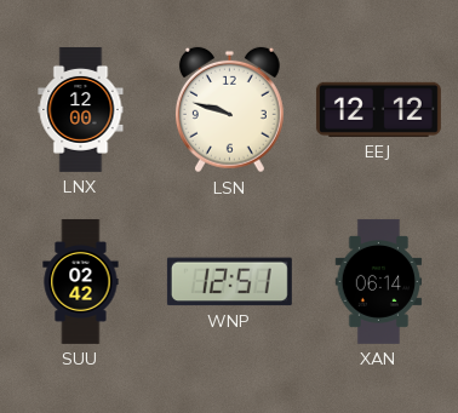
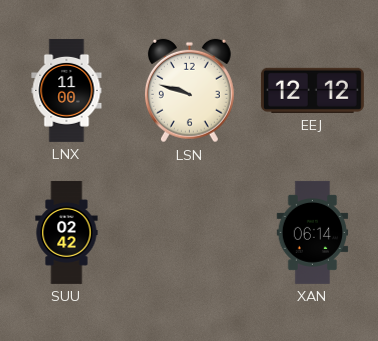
LNX: 12:00 -> 11:00
WNP: 12:51 -> none
